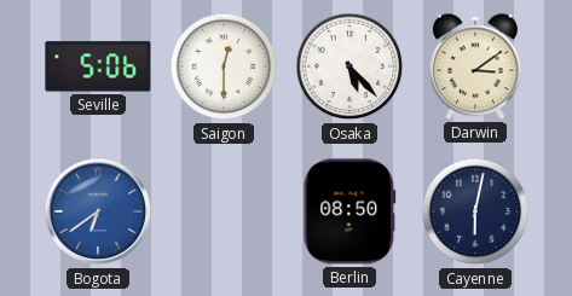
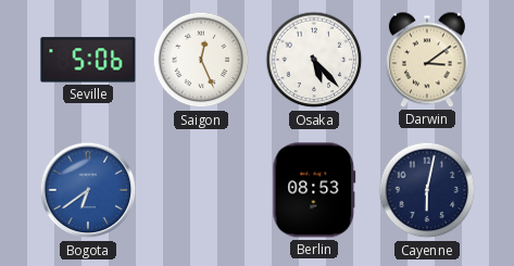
Saigon: 12:30 -> 12:26
Berlin: 08:50 -> 08:53
